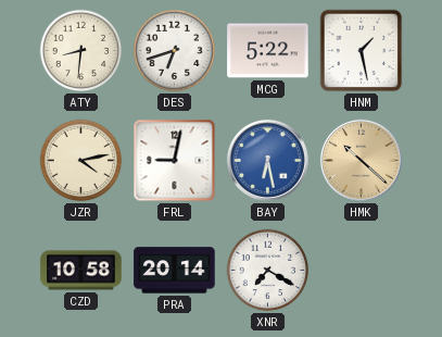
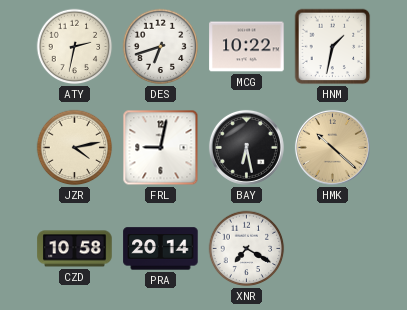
ATY: 8:31 -> 2:32
MCG: 5:22 -> 10:22
HNM: 1:28 -> 1:32
BAY dial: blue -> black
